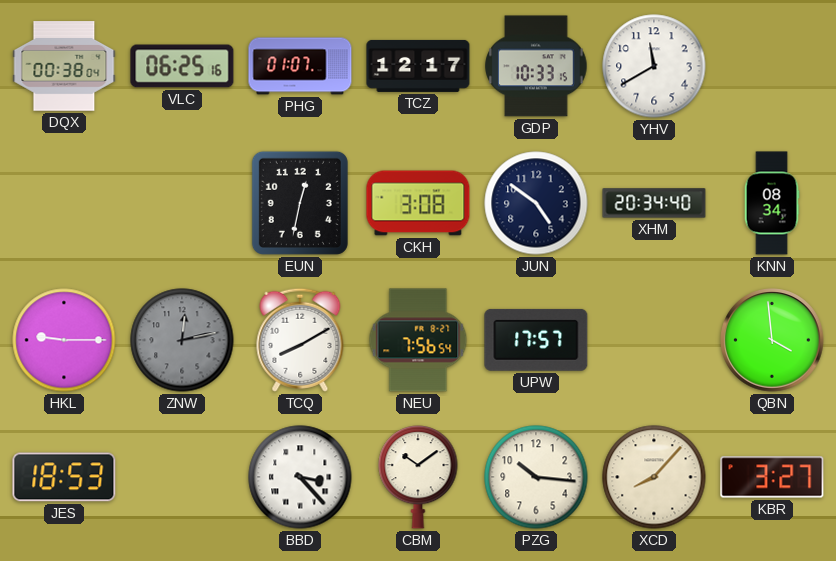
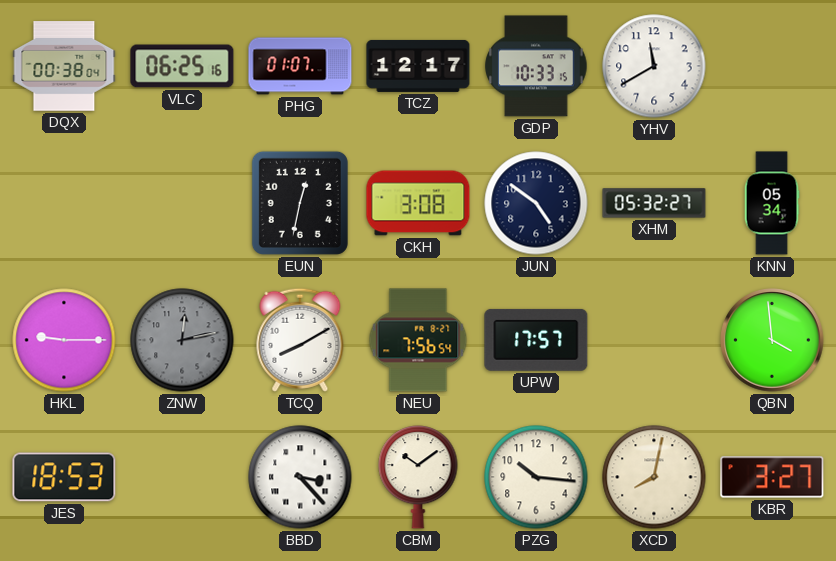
XHM: 20:34 -> 05:32
KNN: 08:34 -> 05:34
XCD: 8:07 -> 8:02
